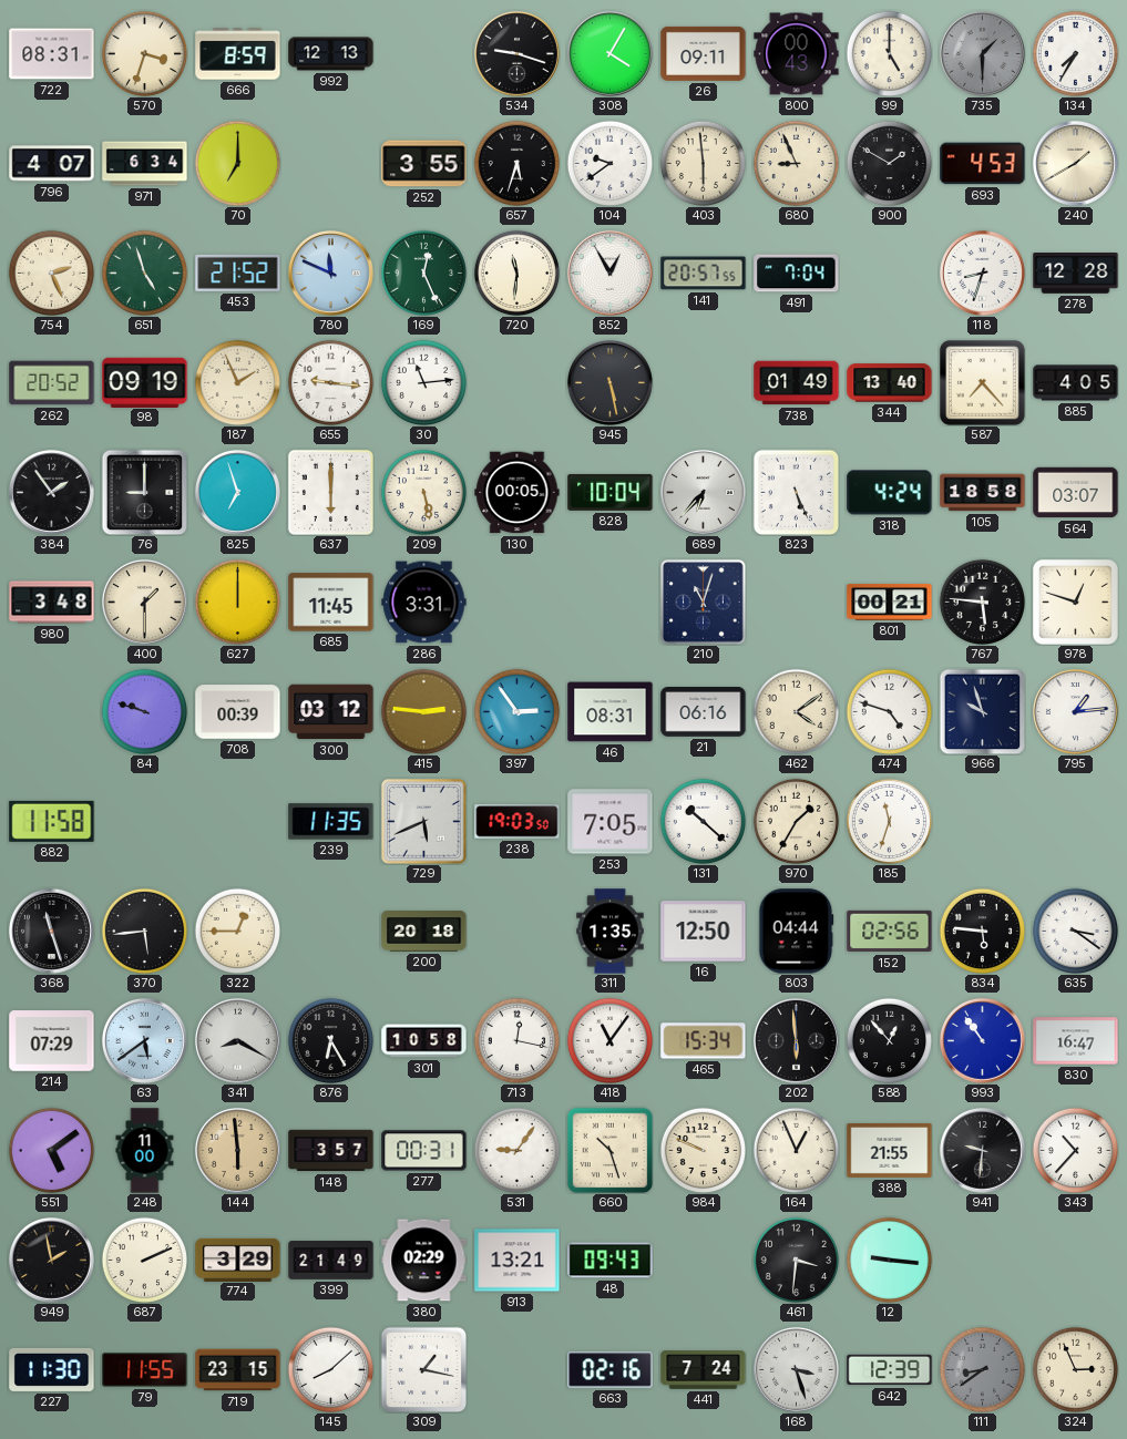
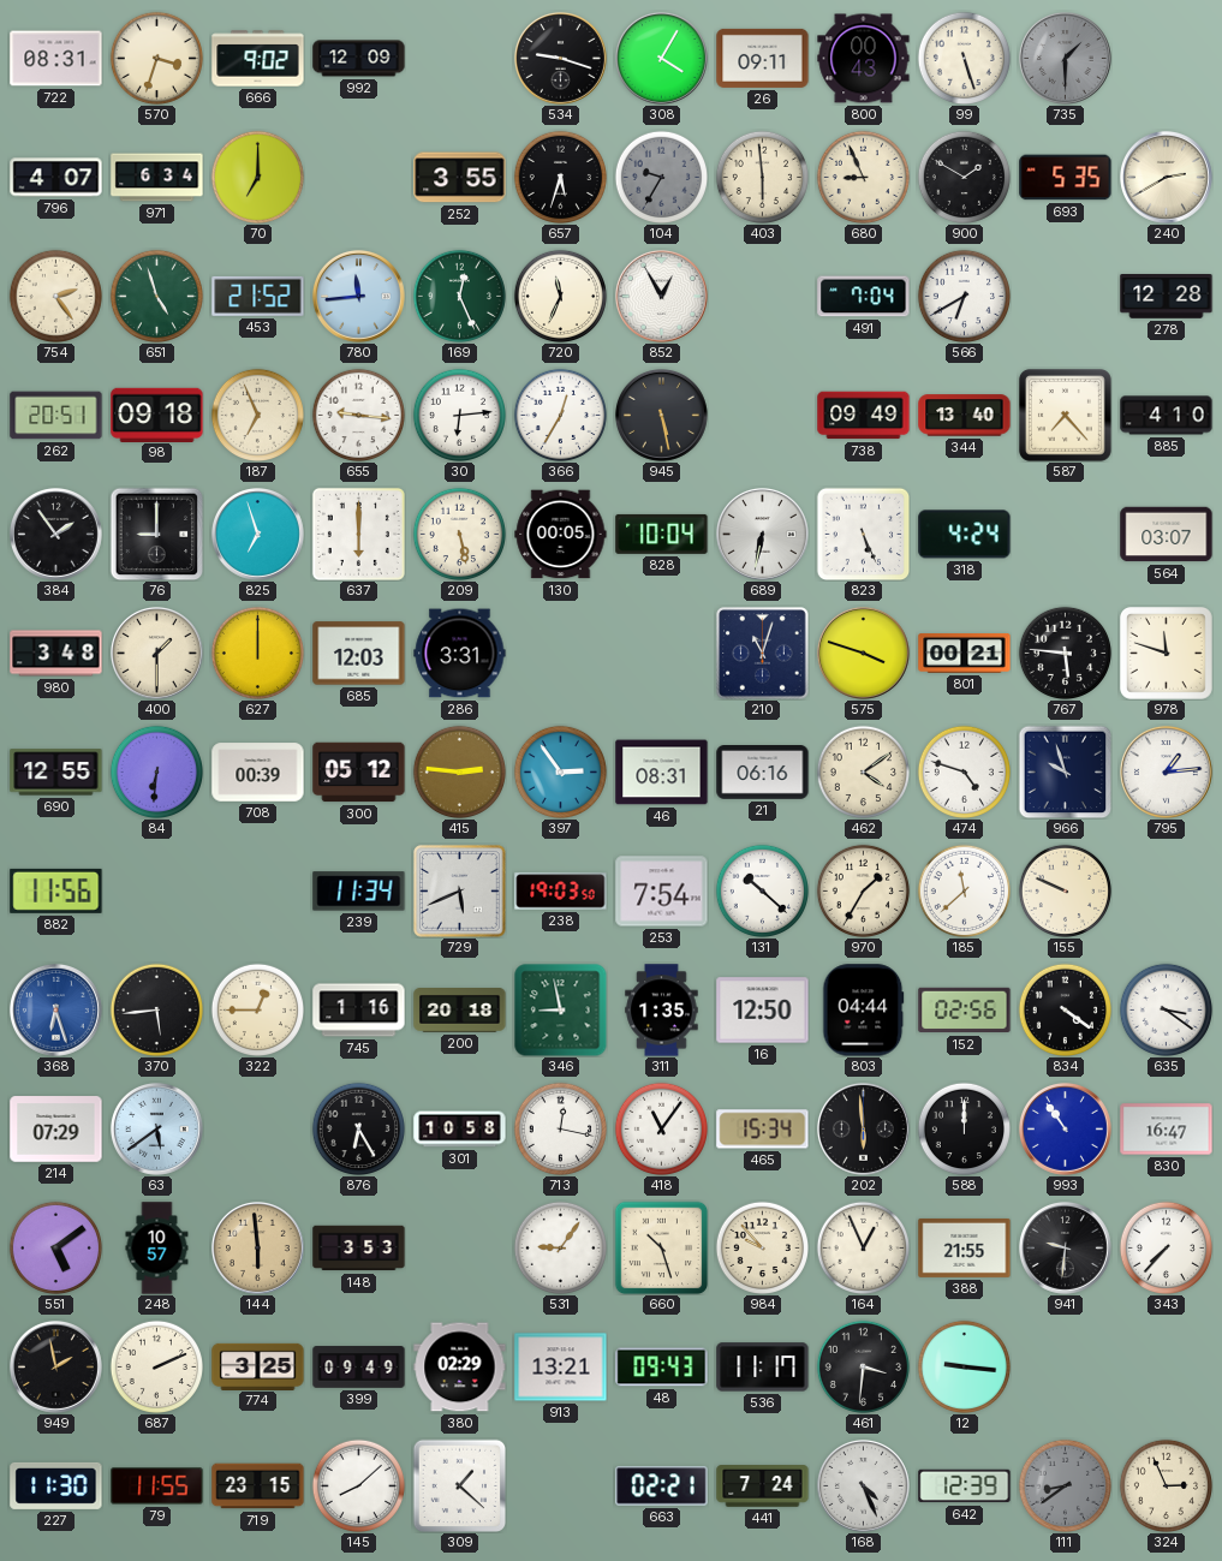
666: 8:59 -> 9:02
992: 12:13 -> 12:09
99: 5:00 -> 5:27
134: 7:35 -> none
104: 9:39 -> 9:35
104 dial: white -> grey
693: 4:53 -> 5:35
240: 1:40 -> 2:40
754: 2:26 -> 2:24
780: 11:49 -> 11:44
720: 11:31 -> 11:34
141: 20:57 -> none
566: none -> 6:40
118: 8:33 -> none
262: 20:52 -> 20:51
98: 09:19 -> 09:18
187: 1:56 -> 6:56
30: 11:14 -> 6:14
366: none -> 12:35
738: 01:49 -> 09:49
885: 4:05 -> 4:10
689: 6:37 -> 6:32
105: 18:58 -> none
685: 11:45 -> 12:03
575: none -> 3:48
978: 12:48 -> 11:48
690: none -> 12:55
84: 9:48 -> 6:31
300: 03:12 -> 05:12
882: 11:58 -> 11:56
239: 11:35 -> 11:34
253: 7:05 -> 7:54
185: 11:33 -> 11:38
155: none -> 9:49
368: 11:27 -> 6:27
368 dial: black -> blue
745: none -> 1:16
346: none -> 8:58
834: 5:46 -> 4:21
341: 8:20 -> none
588: 12:53 -> 12:00
248: 11:00 -> 10:57
148: 3:57 -> 3:53
277: 00:31 -> none
984: 9:49 -> 9:53
343: 10:37 -> 7:37
774: 3:29 -> 3:25
399: 21:49 -> 09:49
536: none -> 11:17
309: 1:17 -> 1:22
663: 02:16 -> 02:21
168: 3:27 -> 4:26
